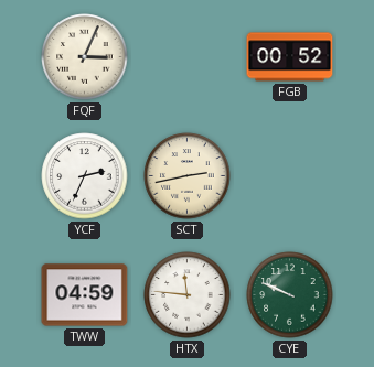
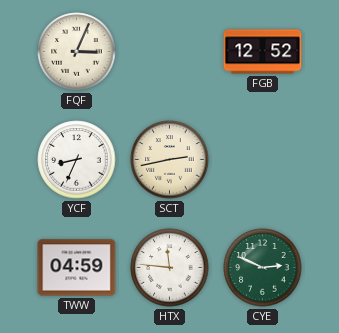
FGB: 00:52 -> 12:52
YCF: 2:34 -> 8:34
CYE: 9:49 -> 2:49
